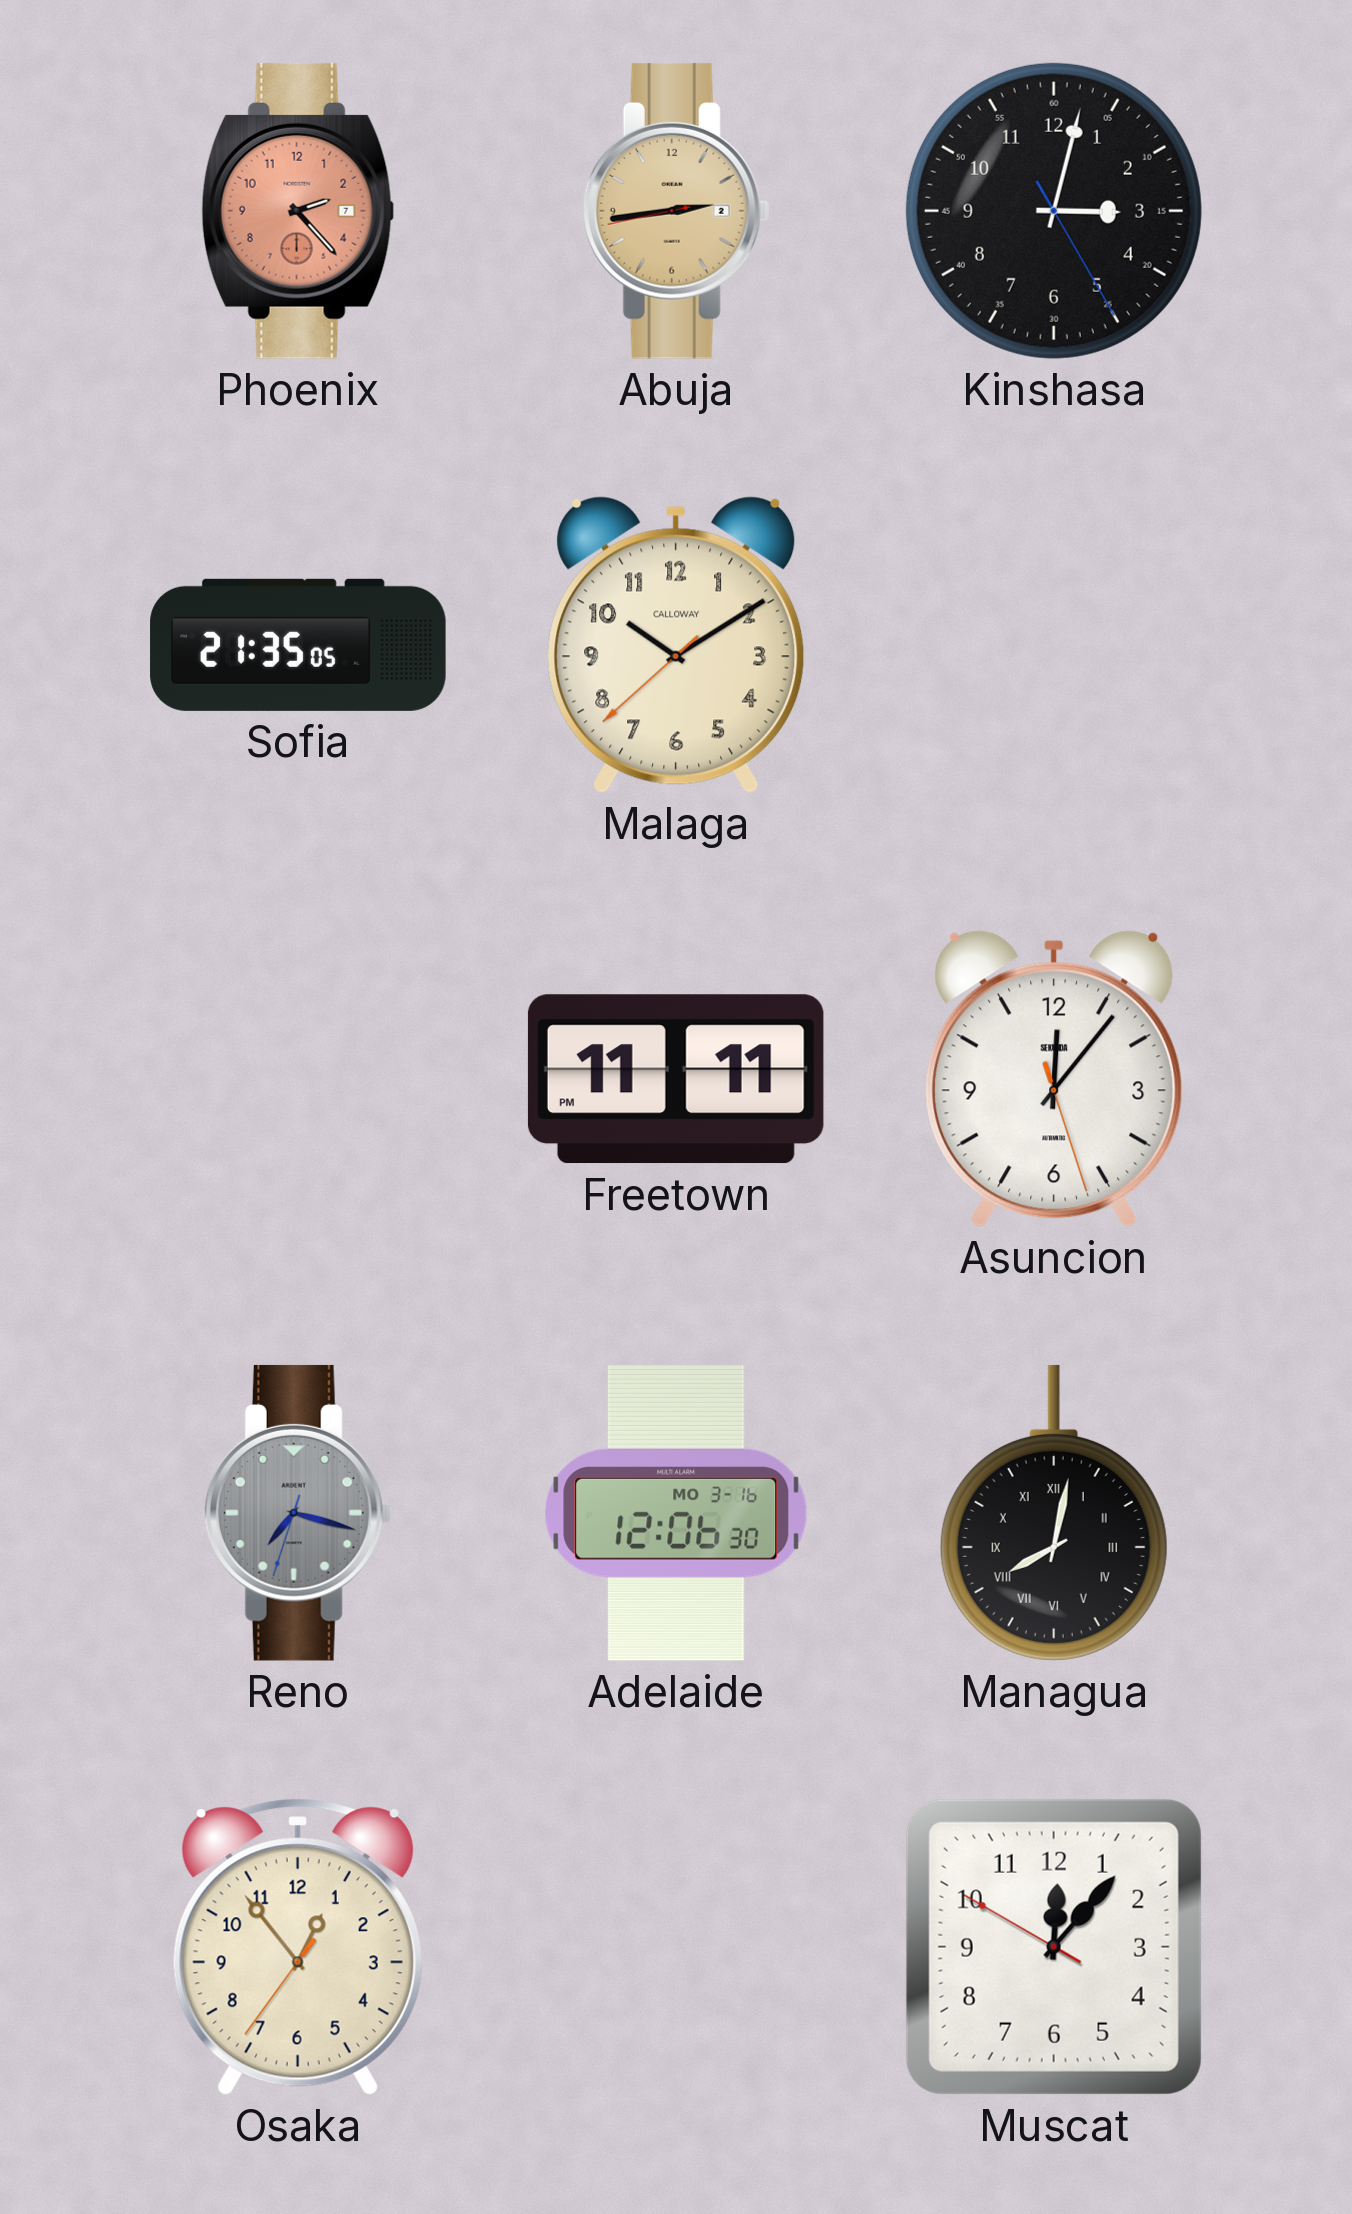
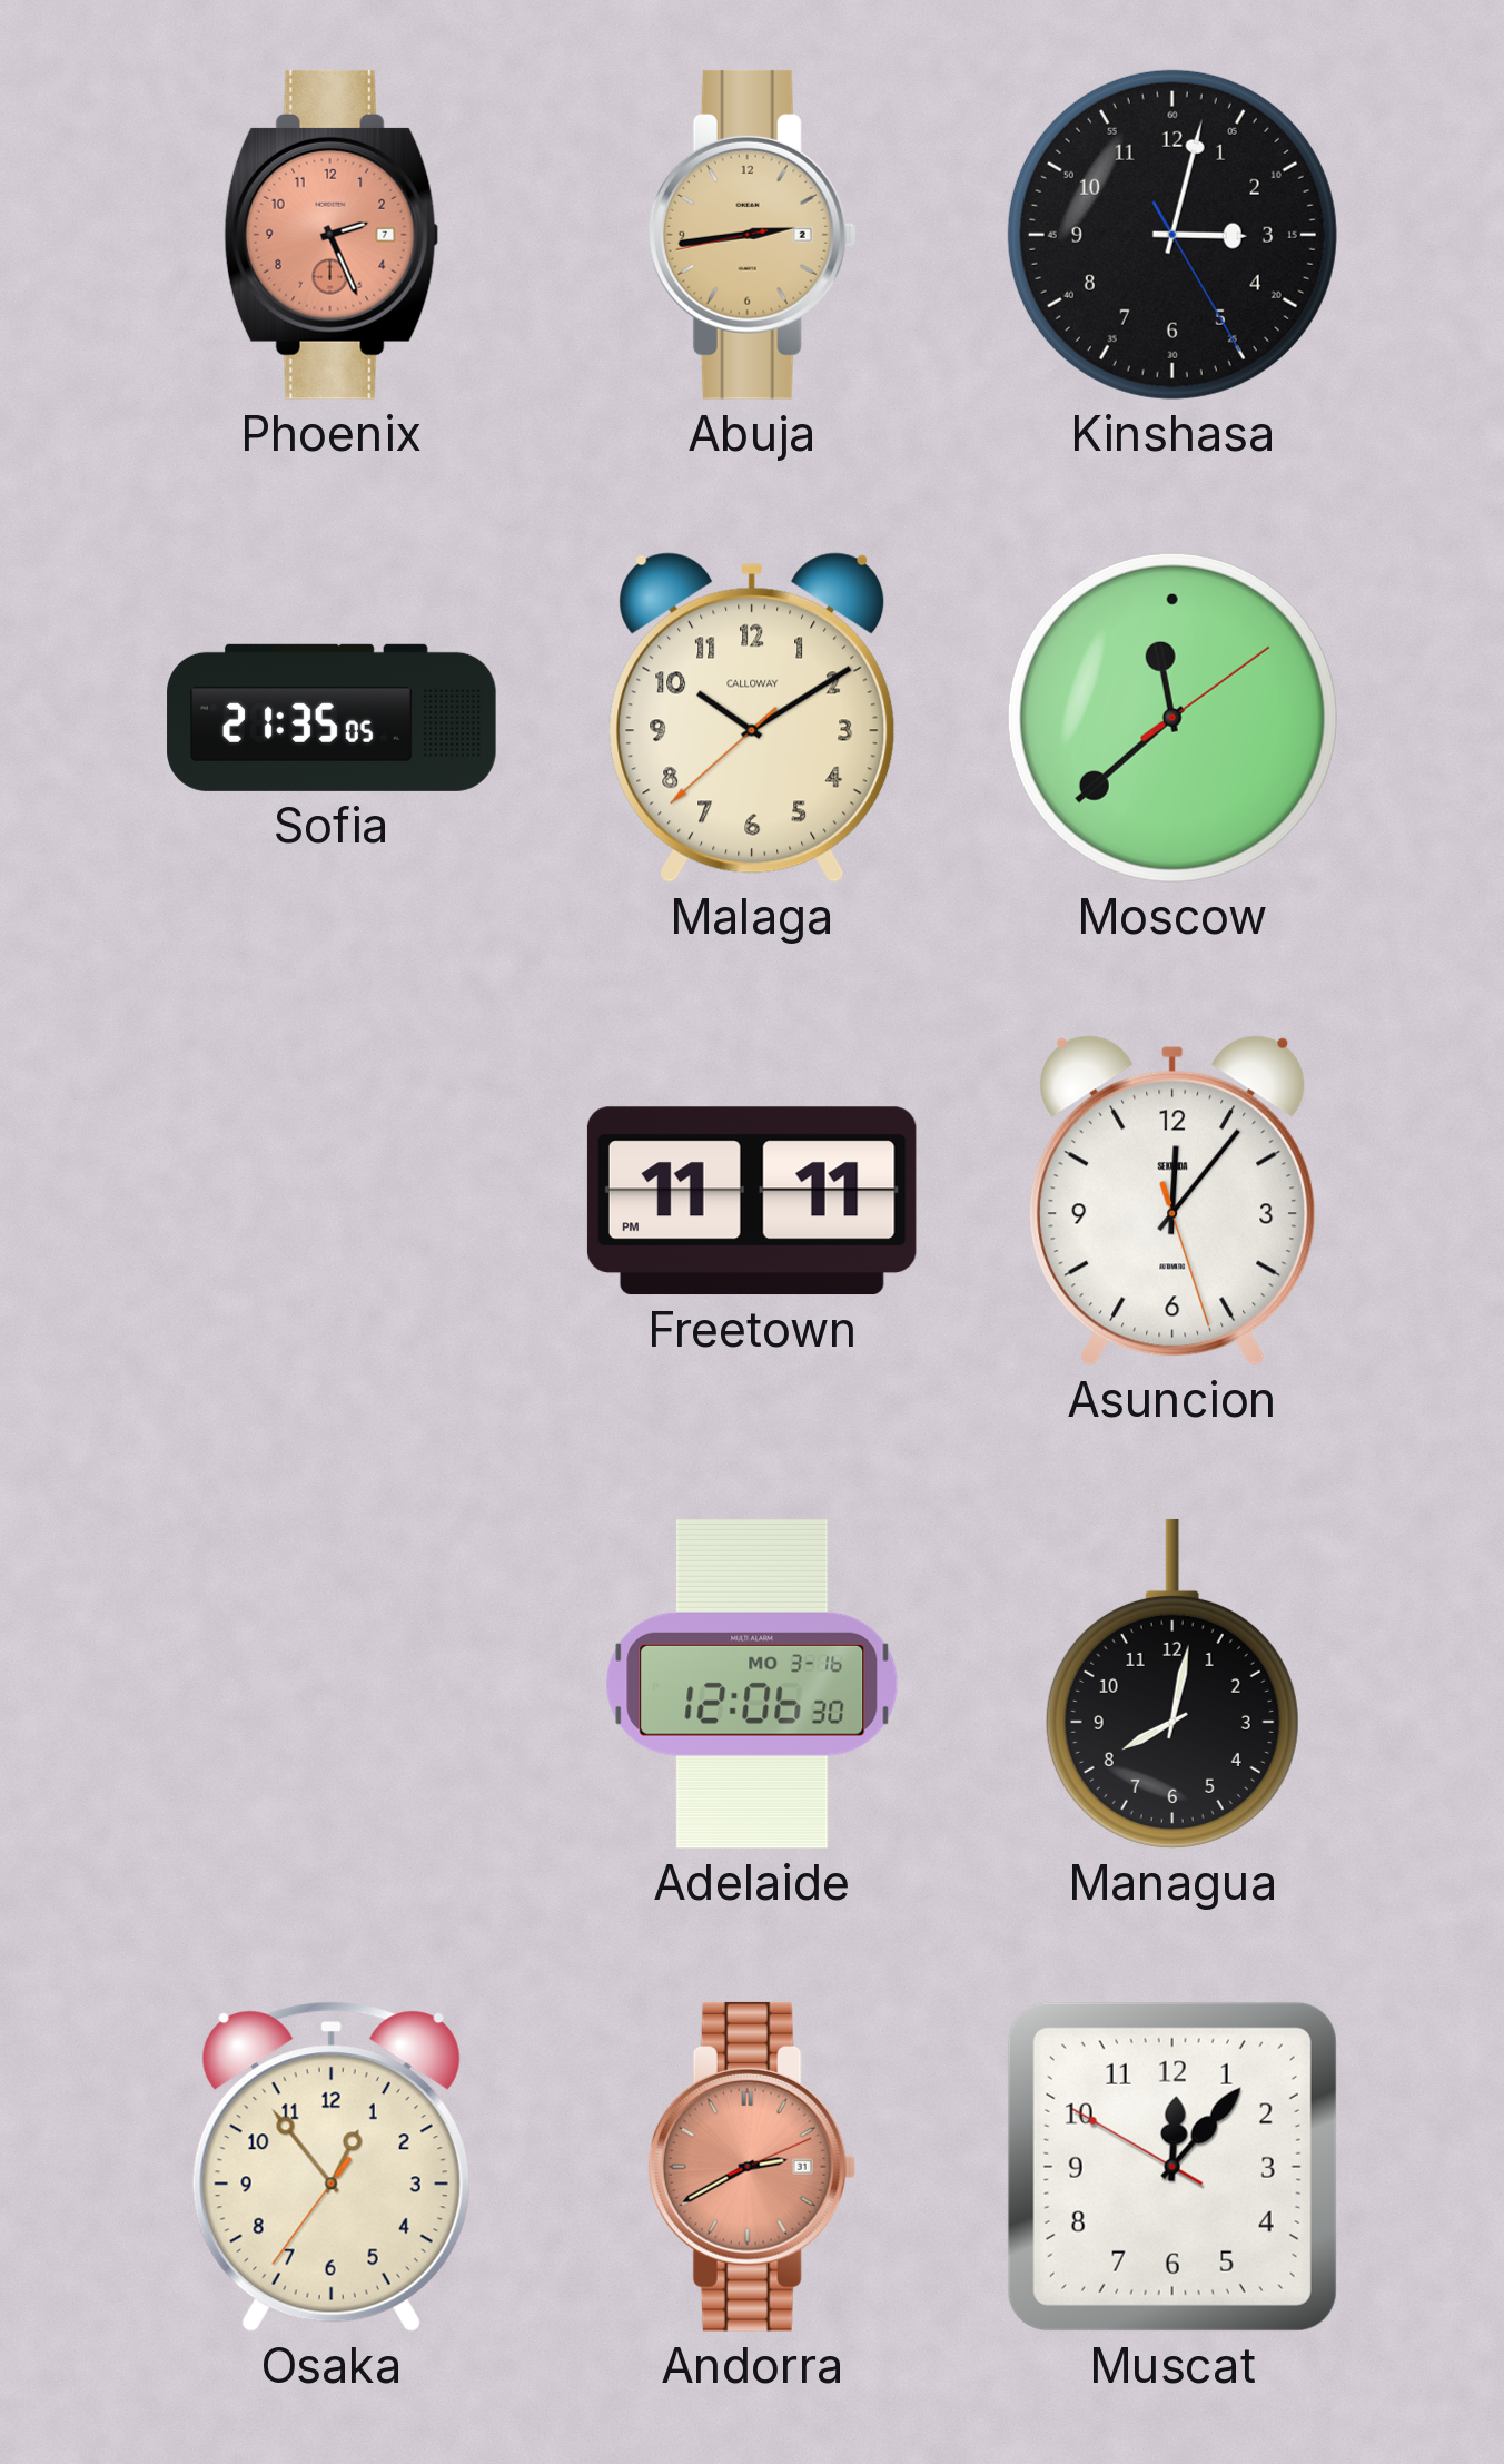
Phoenix: 2:23 -> 2:26
Moscow: none -> 11:38
Reno: 7:17 -> none
Managua numerals: Roman -> Arabic
Andorra: none -> 2:40
